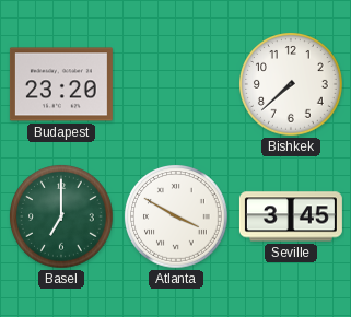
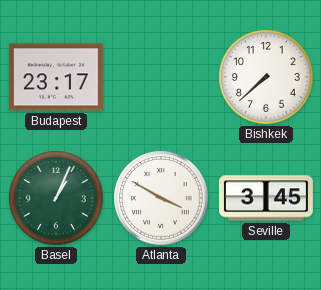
Budapest: 23:20 -> 23:17
Basel: 7:00 -> 1:04
